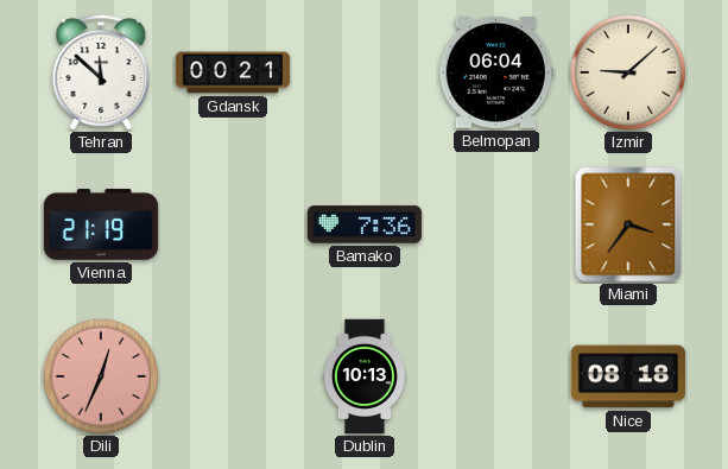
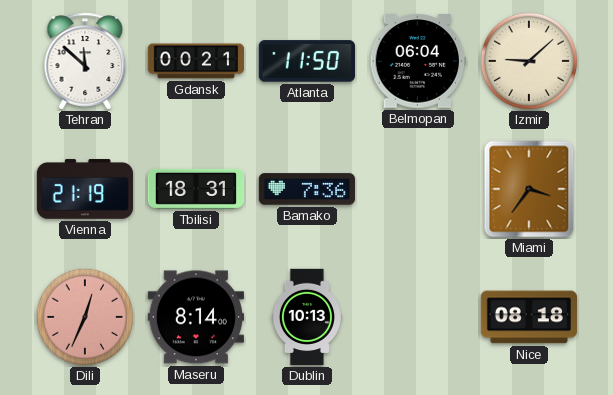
Atlanta: none -> 11:50
Tbilisi: none -> 18:31
Maseru: none -> 8:14
